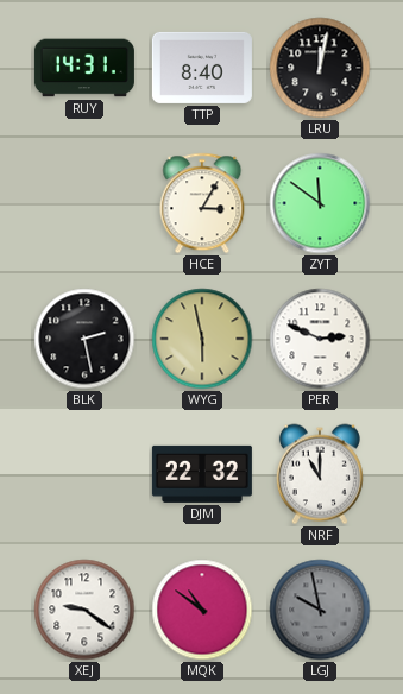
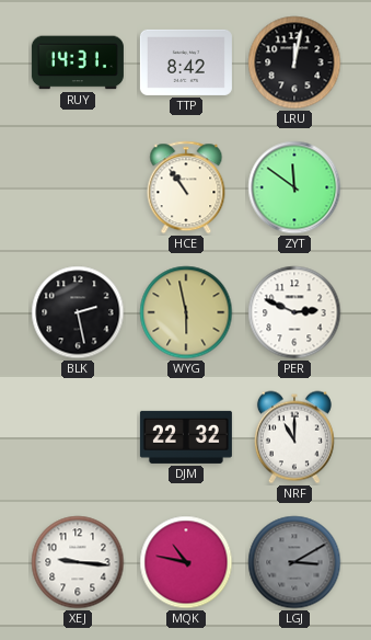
TTP: 8:40 -> 8:42
HCE: 3:05 -> 10:54
XEJ: 9:21 -> 9:16
MQK: 10:51 -> 10:47
LGJ: 9:58 -> 3:10
